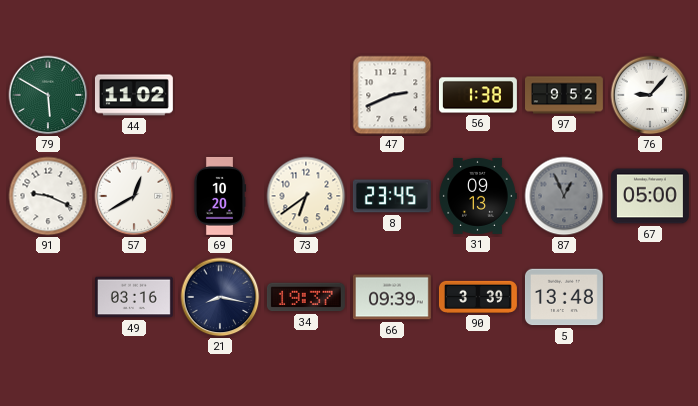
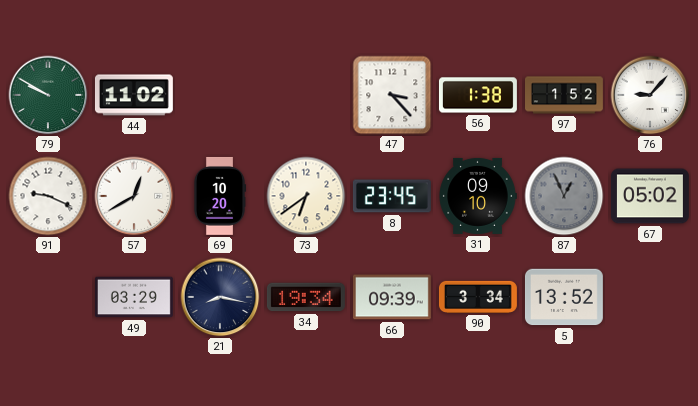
79: 5:50 -> 9:50
47: 2:41 -> 3:23
97: 9:52 -> 1:52
31: 09:13 -> 09:10
67: 05:00 -> 05:02
49: 03:16 -> 03:29
34: 19:37 -> 19:34
90: 3:39 -> 3:34
5: 13:48 -> 13:52
